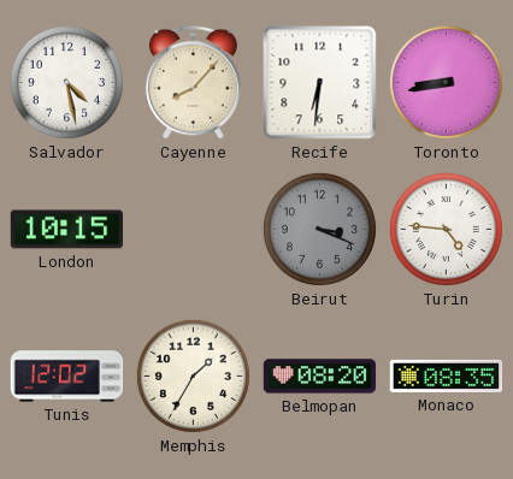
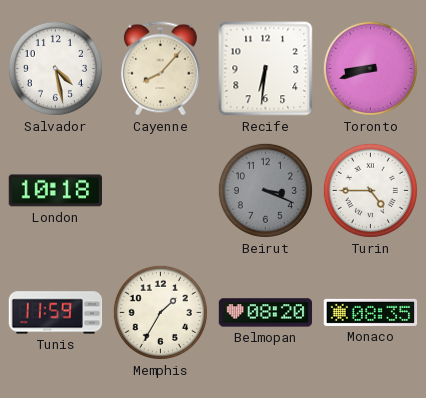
Toronto: 8:43 -> 8:42
London: 10:15 -> 10:18
Turin: 4:46 -> 4:45
Tunis: 12:02 -> 11:59
